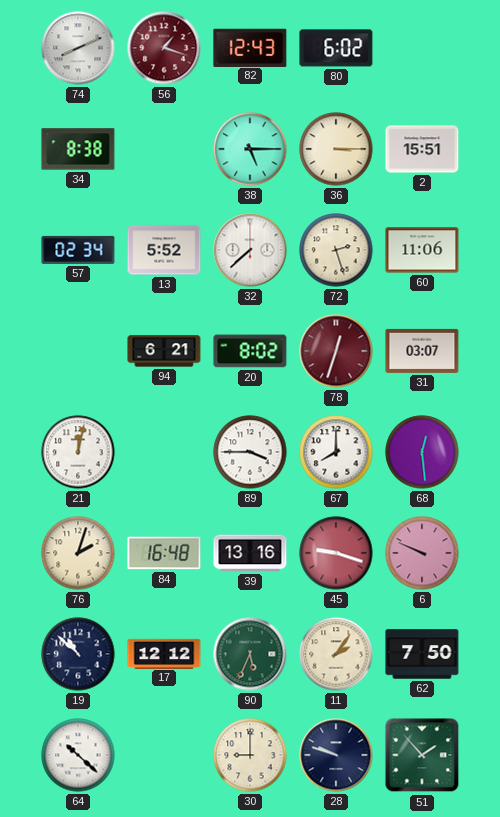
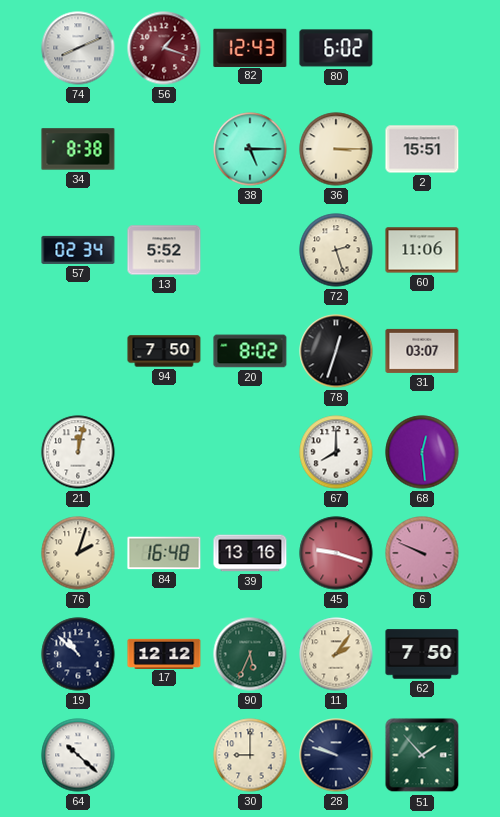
32: 7:38 -> none
94: 6:21 -> 7:50
78 dial: burgundy -> black
89: 3:45 -> none
